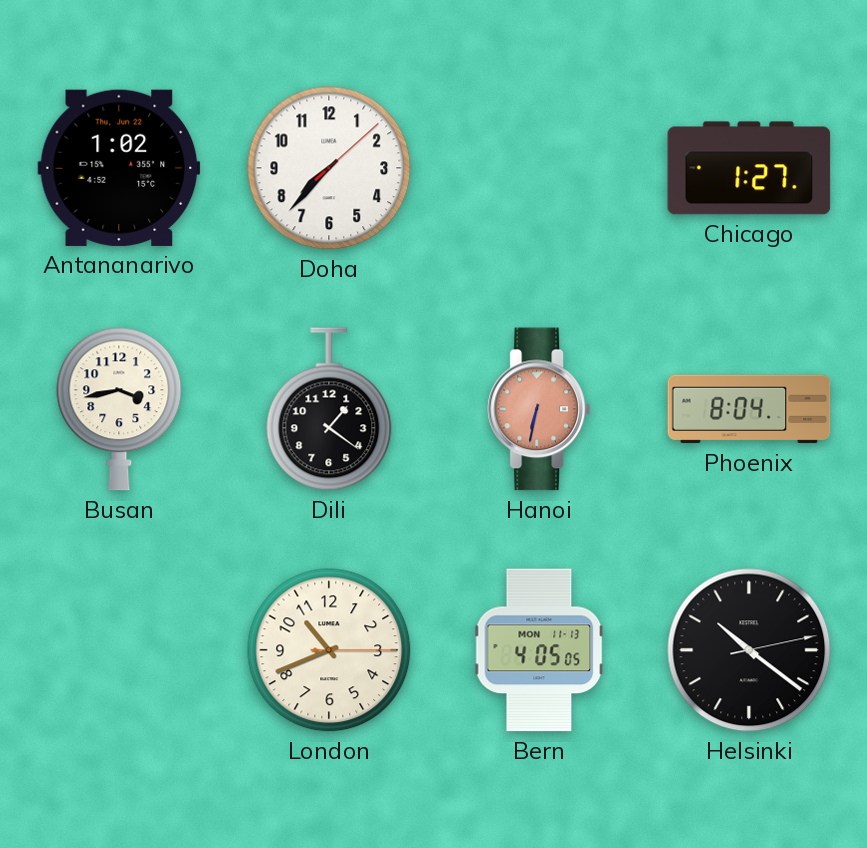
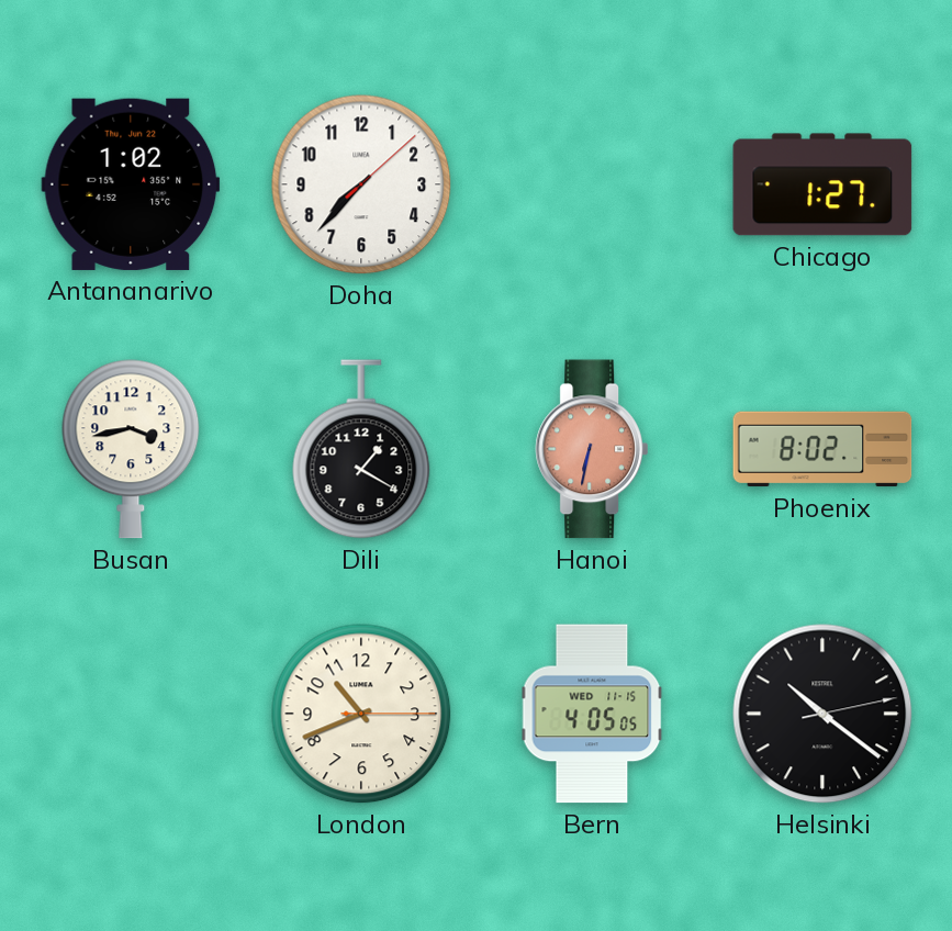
Dili: 1:21 -> 1:20
Phoenix: 8:04 -> 8:02
Bern date: MON 11-13 -> WED 11-15
